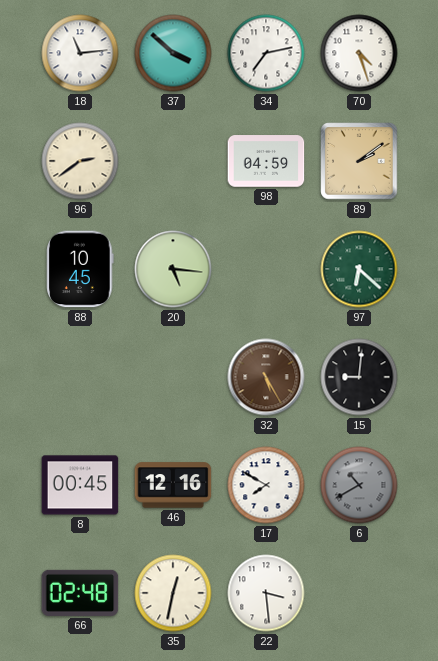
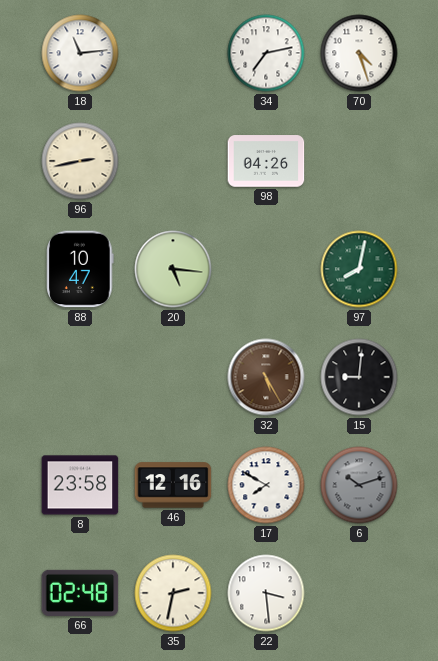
37: 3:52 -> none
96: 2:39 -> 2:43
98: 04:59 -> 04:26
89: 2:09 -> none
88: 10:45 -> 10:47
97: 6:22 -> 8:02
8: 00:45 -> 23:58
6: 10:40 -> 10:12
35: 12:32 -> 2:32
